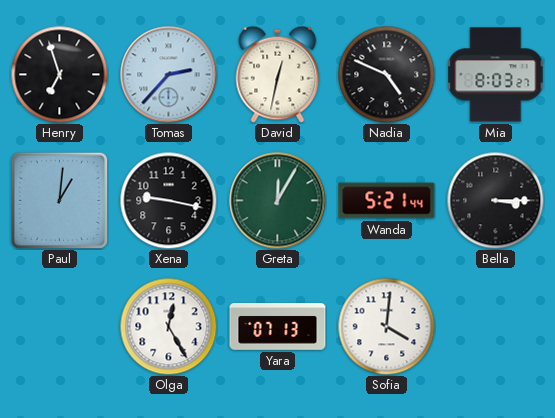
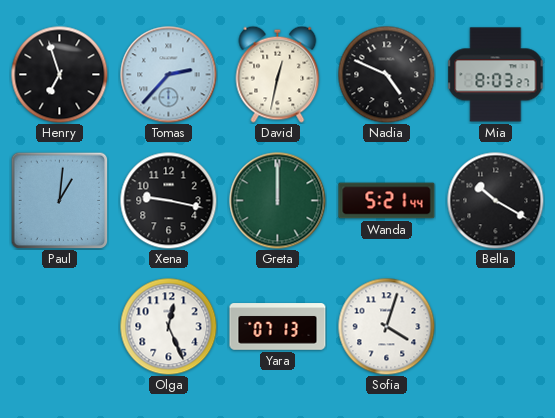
Greta: 12:05 -> 12:00
Bella: 3:15 -> 10:20
Olga: 12:25 -> 12:26
Sofia: 4:01 -> 4:03
